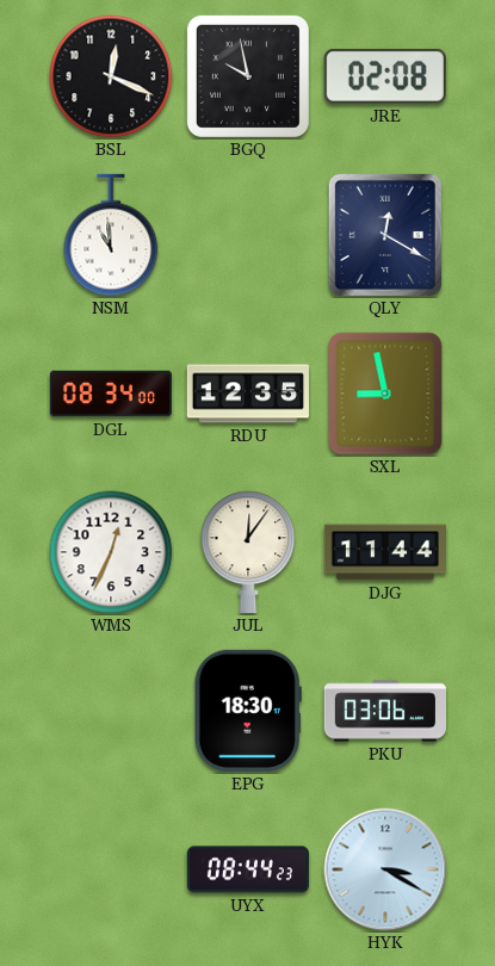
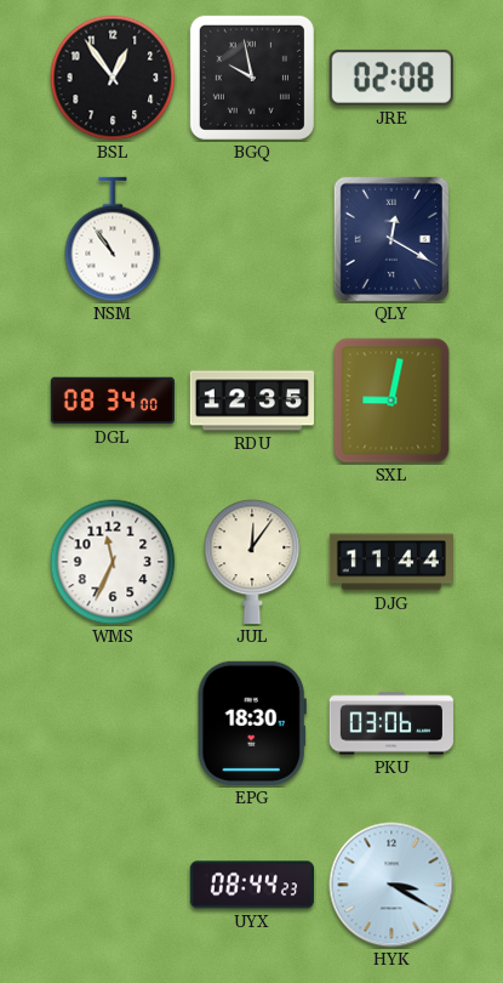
BSL: 12:19 -> 12:54
NSM: 10:59 -> 10:54
SXL: 8:58 -> 9:02
WMS: 12:34 -> 11:34
